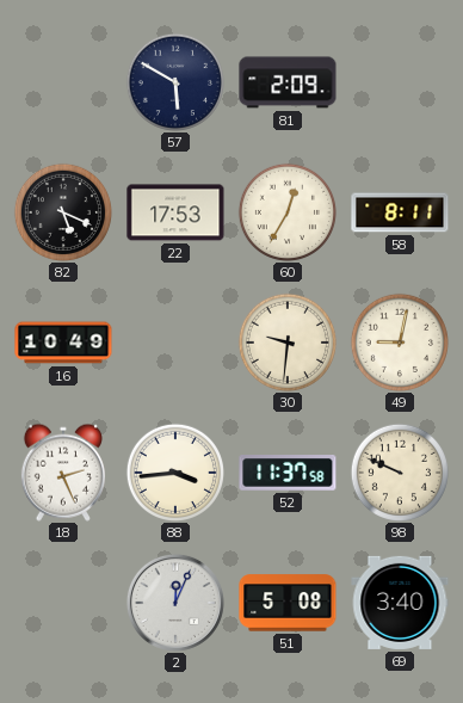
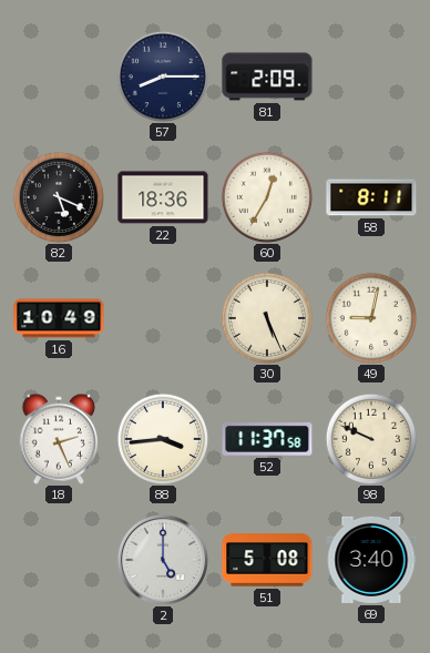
57: 5:50 -> 8:15
22: 17:53 -> 18:36
30: 9:31 -> 5:26
2: 12:04 -> 5:00
